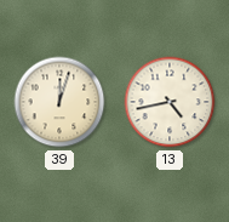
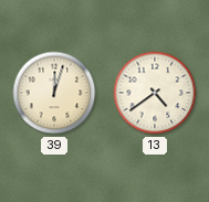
13: 4:43 -> 4:39
